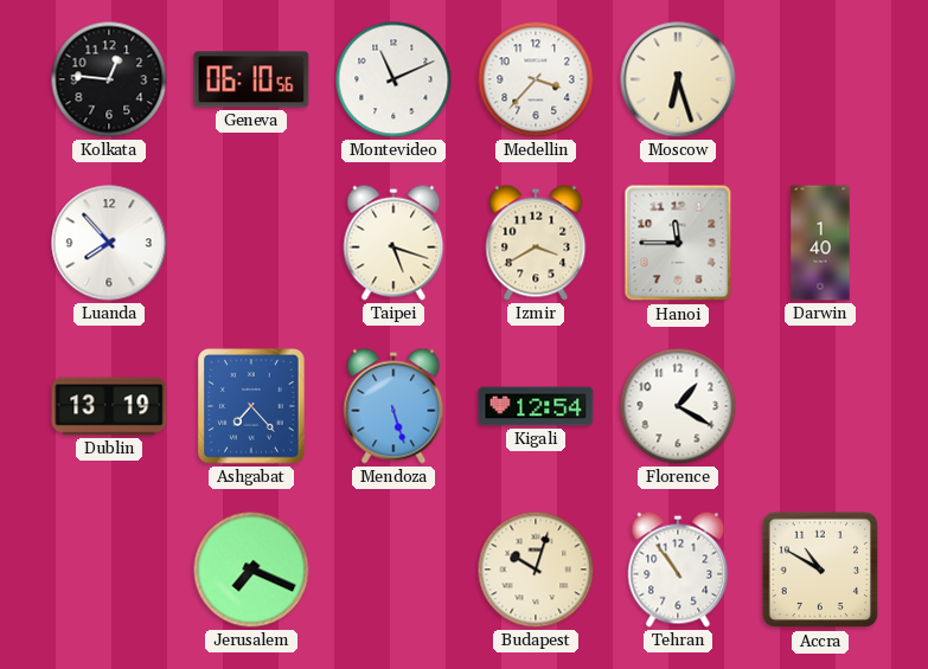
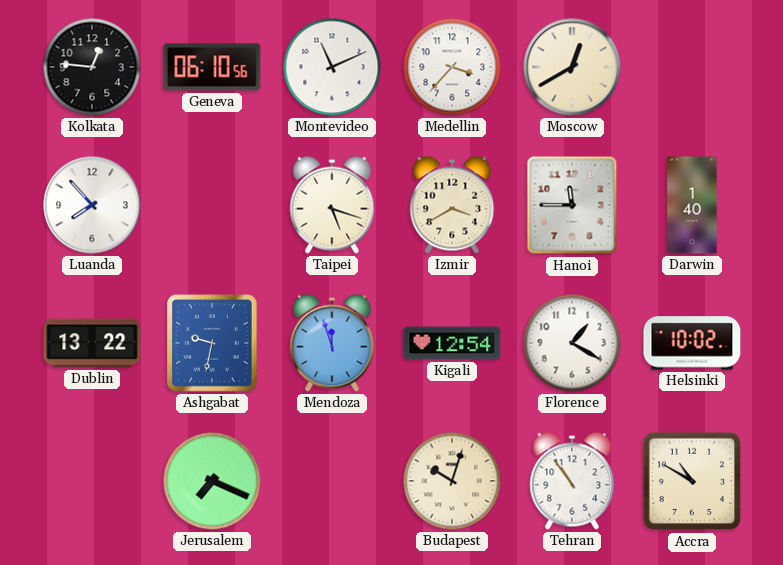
Moscow: 6:27 -> 12:40
Dublin: 13:19 -> 13:22
Ashgabat: 7:23 -> 9:32
Mendoza: 5:27 -> 11:57
Helsinki: none -> 10:02
